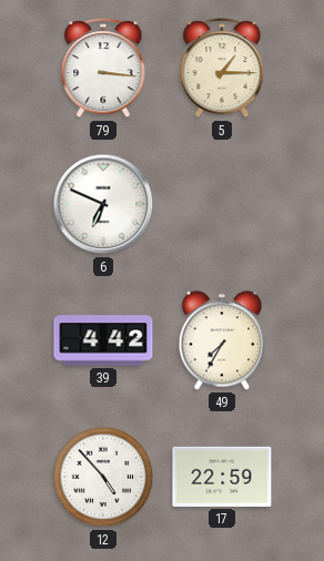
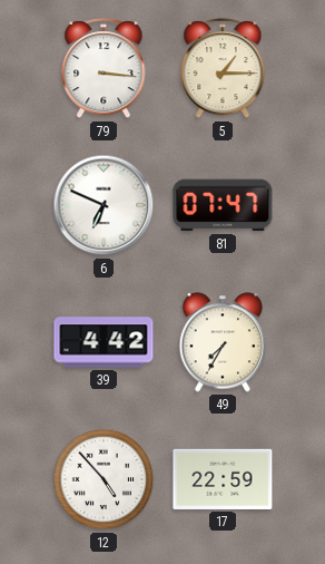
81: none -> 07:47
